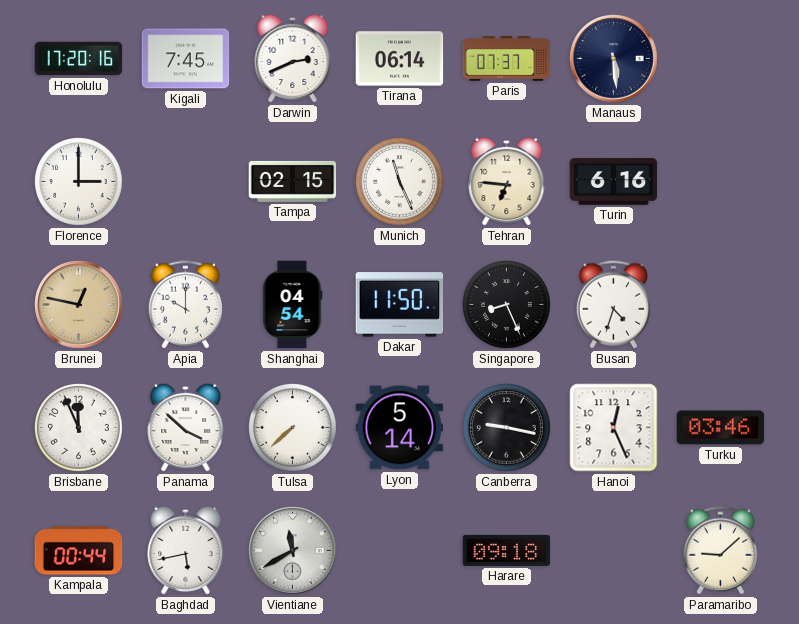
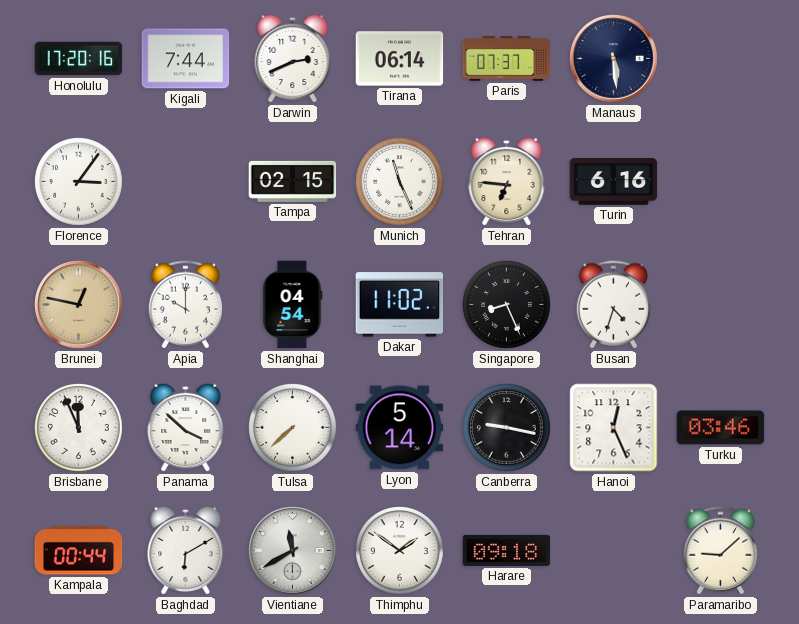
Kigali: 7:45 -> 7:44
Florence: 3:00 -> 3:06
Dakar: 11:50 -> 11:02
Baghdad: 5:43 -> 6:10
Thimphu: none -> 1:51
